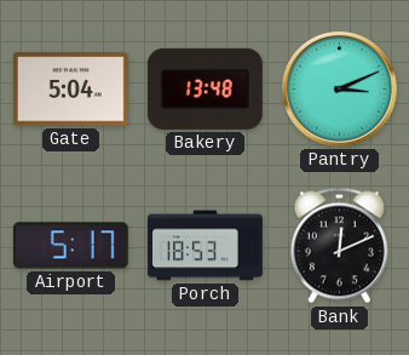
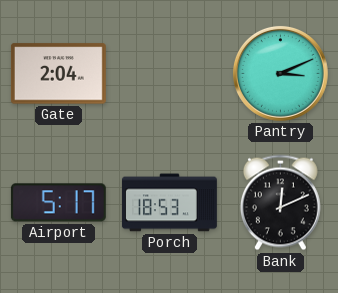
Gate: 5:04 -> 2:04
Bakery: 13:48 -> none
